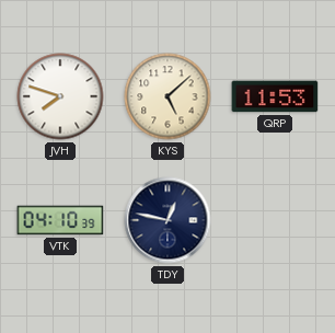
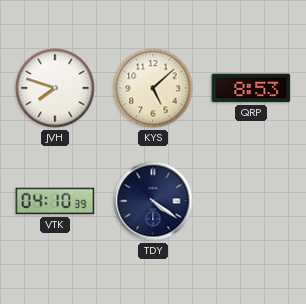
QRP: 11:53 -> 8:53
TDY: 12:47 -> 4:21
